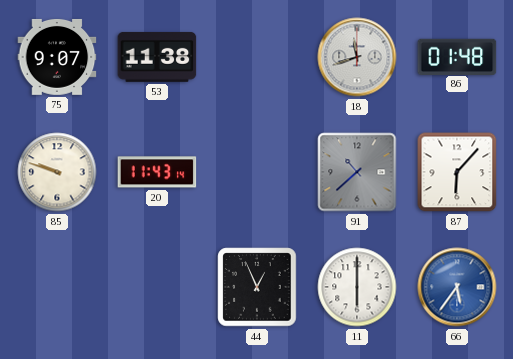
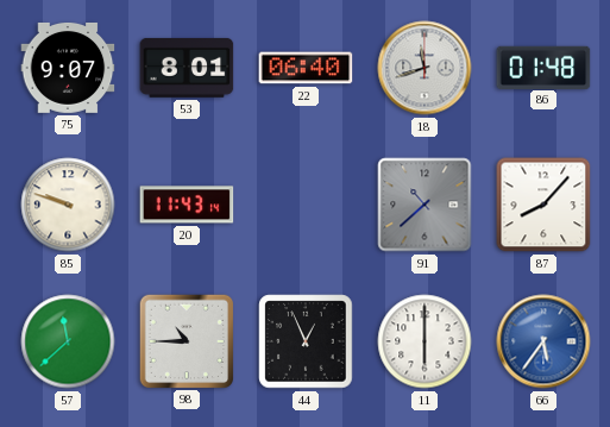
53: 11:38 -> 8:01
22: none -> 06:40
87: 6:07 -> 8:07
57: none -> 11:38
98: none -> 10:45
